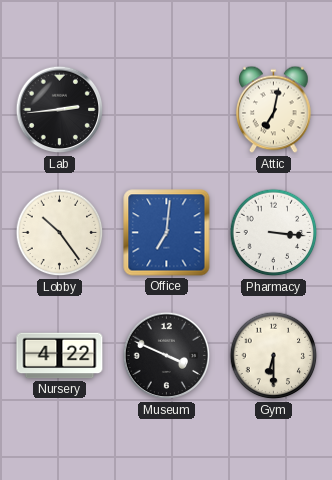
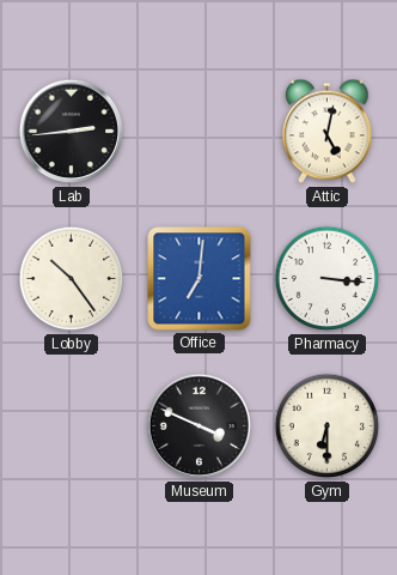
Attic: 7:02 -> 5:02
Nursery: 4:22 -> none
